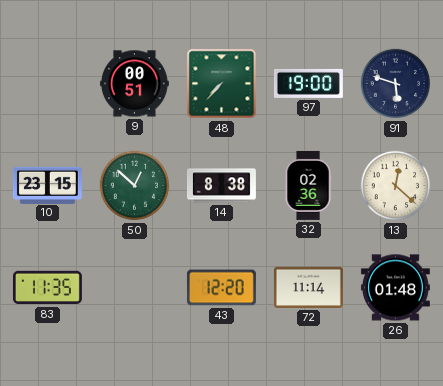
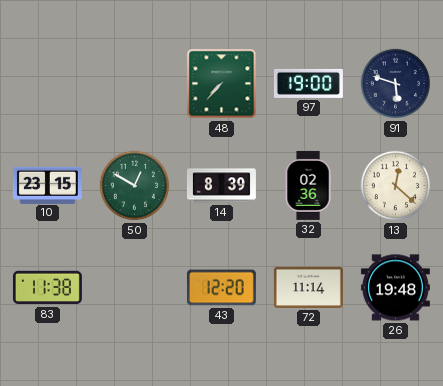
9: 00:51 -> none
50: 12:52 -> 12:50
14: 8:38 -> 8:39
83: 11:35 -> 11:38
26: 01:48 -> 19:48
